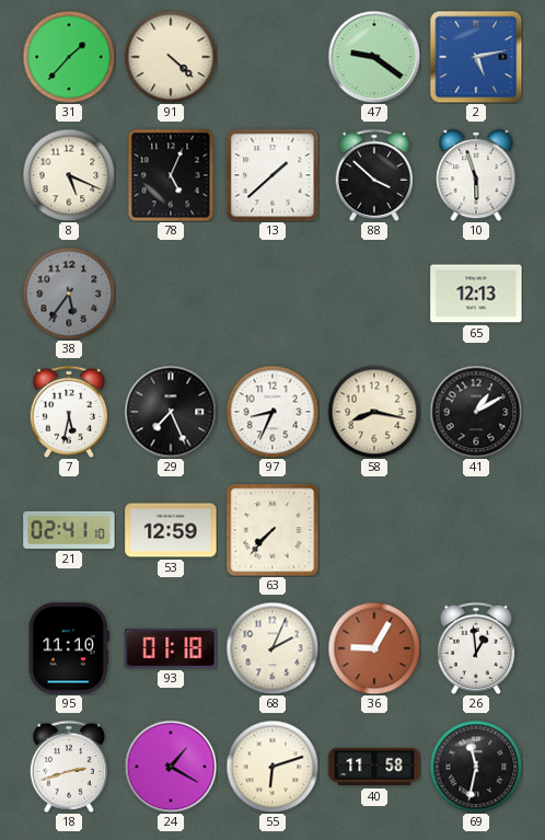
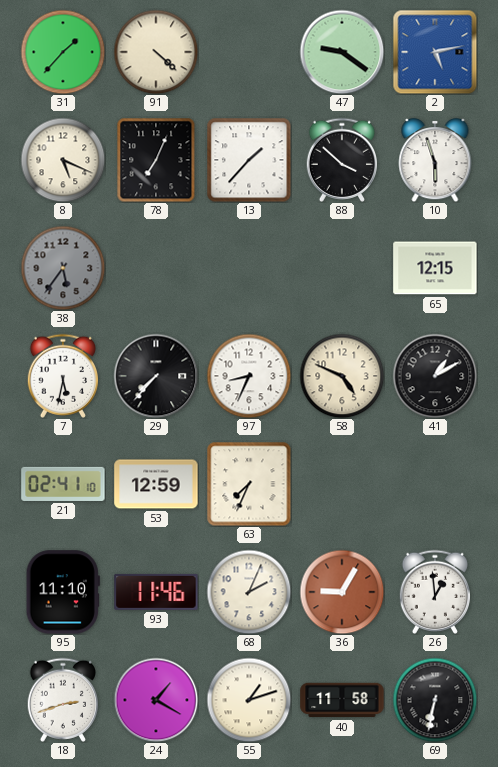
78: 5:04 -> 7:04
13: 1:38 -> 1:37
65: 12:13 -> 12:15
29: 7:26 -> 7:37
58: 8:17 -> 4:49
63: 7:37 -> 7:34
93: 01:18 -> 11:46
55: 6:12 -> 1:12
69: 11:32 -> 6:32
